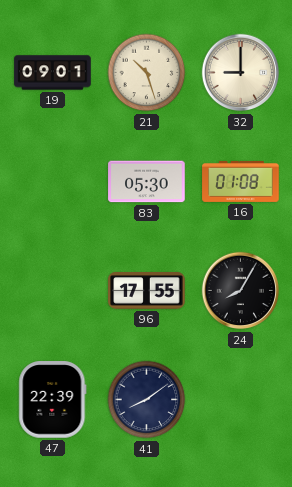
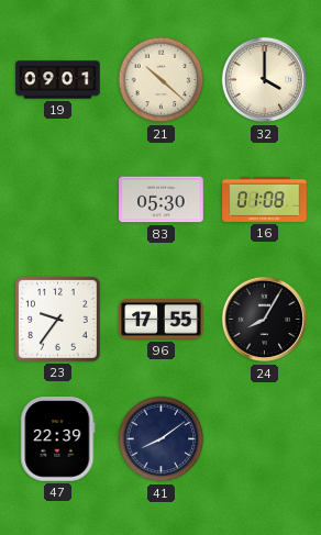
21: 10:27 -> 10:22
32: 9:00 -> 4:00
23: none -> 9:36
